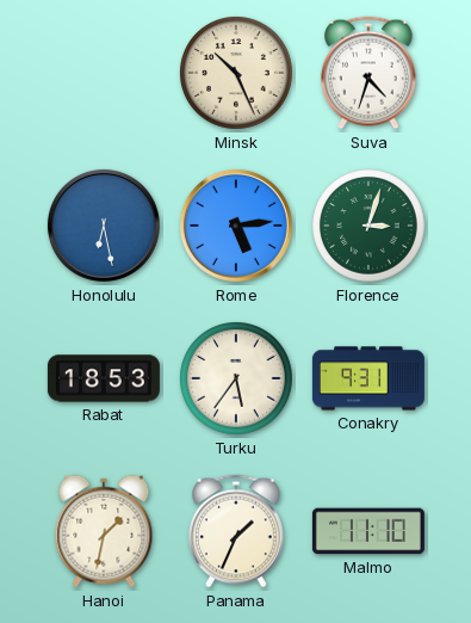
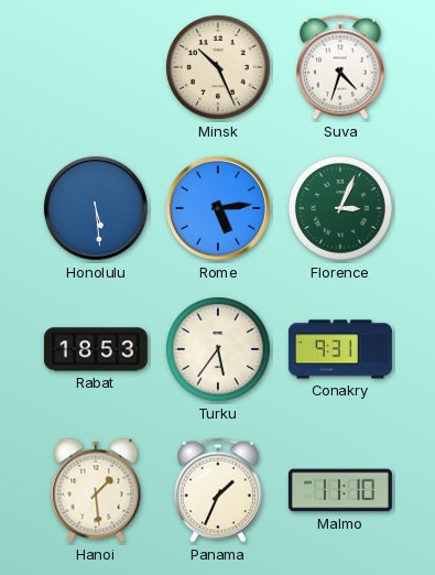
Honolulu: 6:28 -> 5:29
Florence: 3:03 -> 3:04
Hanoi: 1:32 -> 1:29
